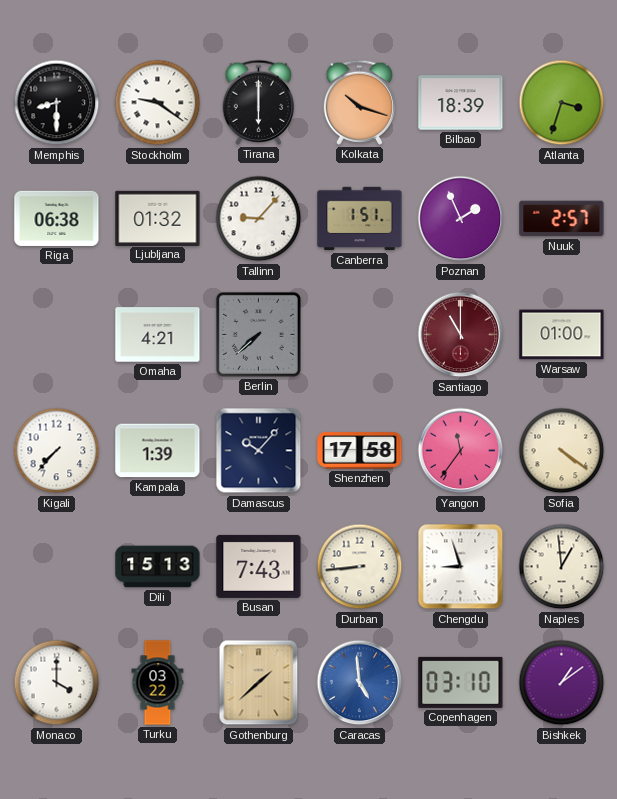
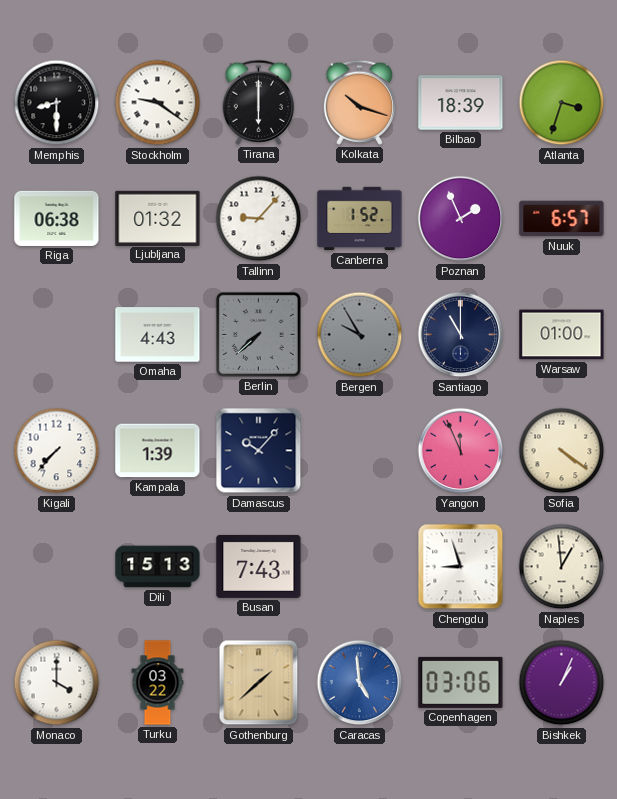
Canberra: 1:51 -> 1:52
Nuuk: 2:57 -> 6:57
Omaha: 4:21 -> 4:43
Bergen: none -> 9:55
Santiago dial: burgundy -> navy
Shenzhen: 17:58 -> none
Yangon: 11:36 -> 11:56
Durban: 8:44 -> none
Copenhagen: 03:10 -> 03:06
Bishkek: 1:09 -> 1:04
